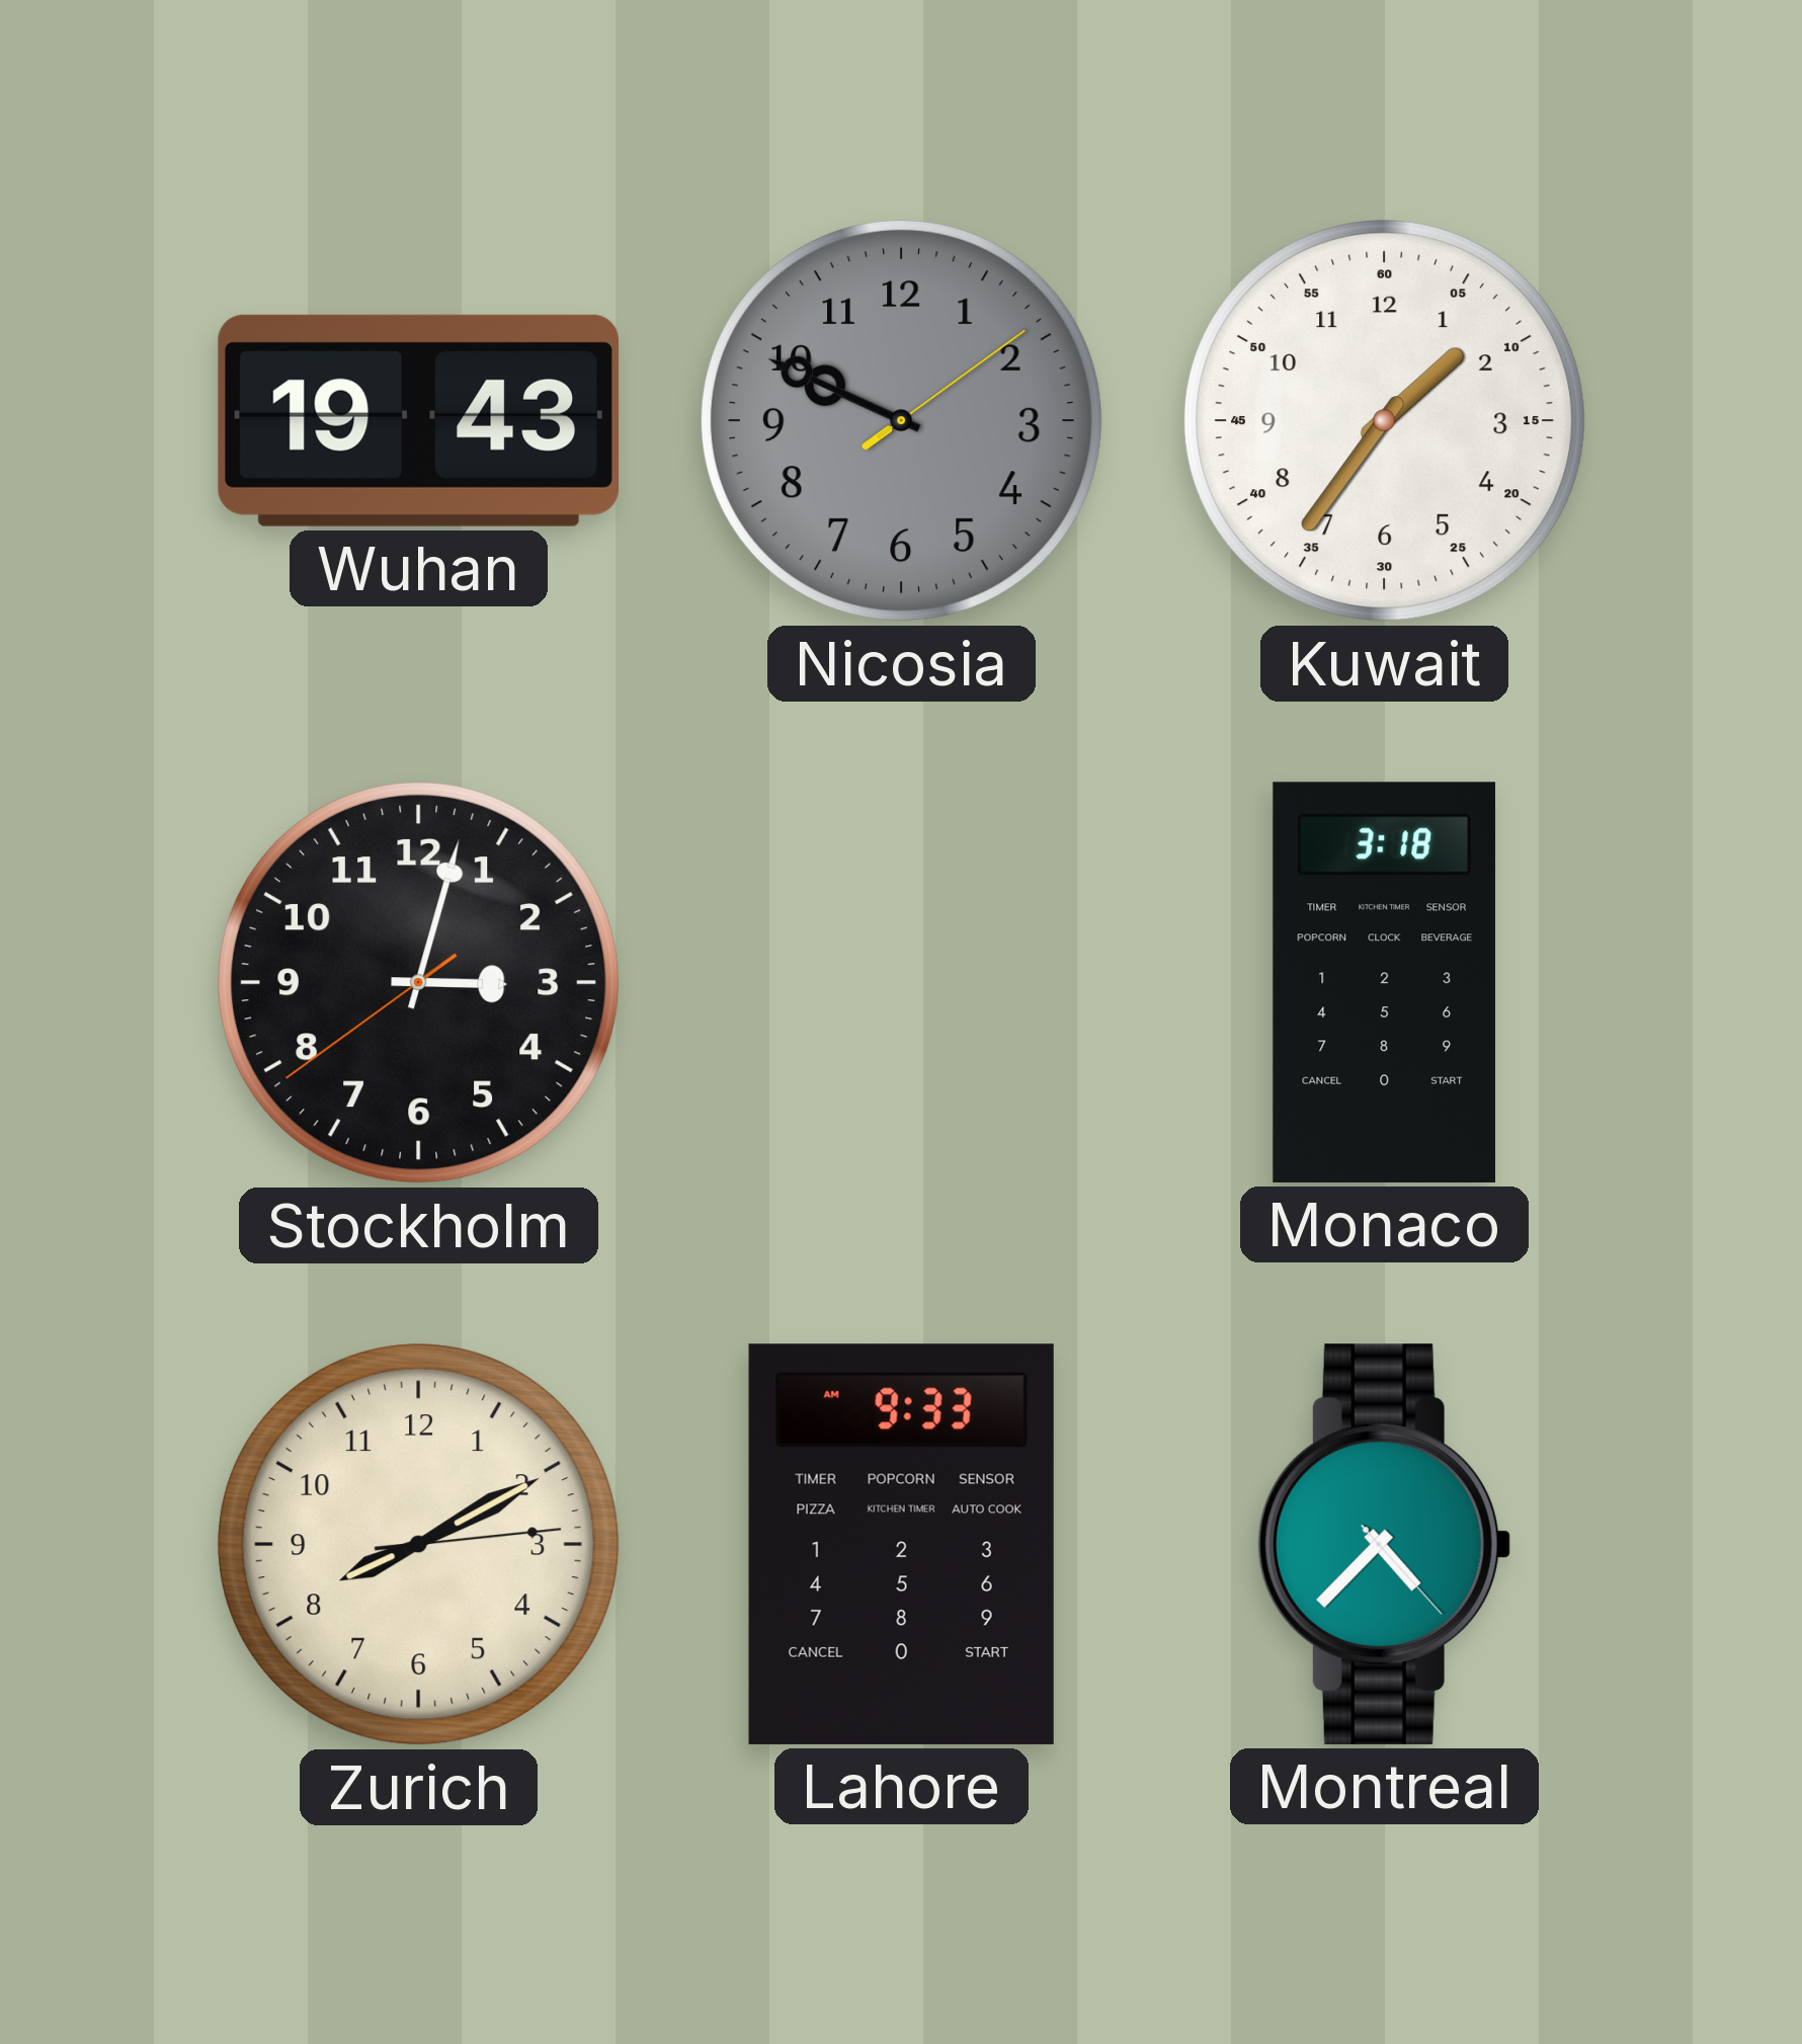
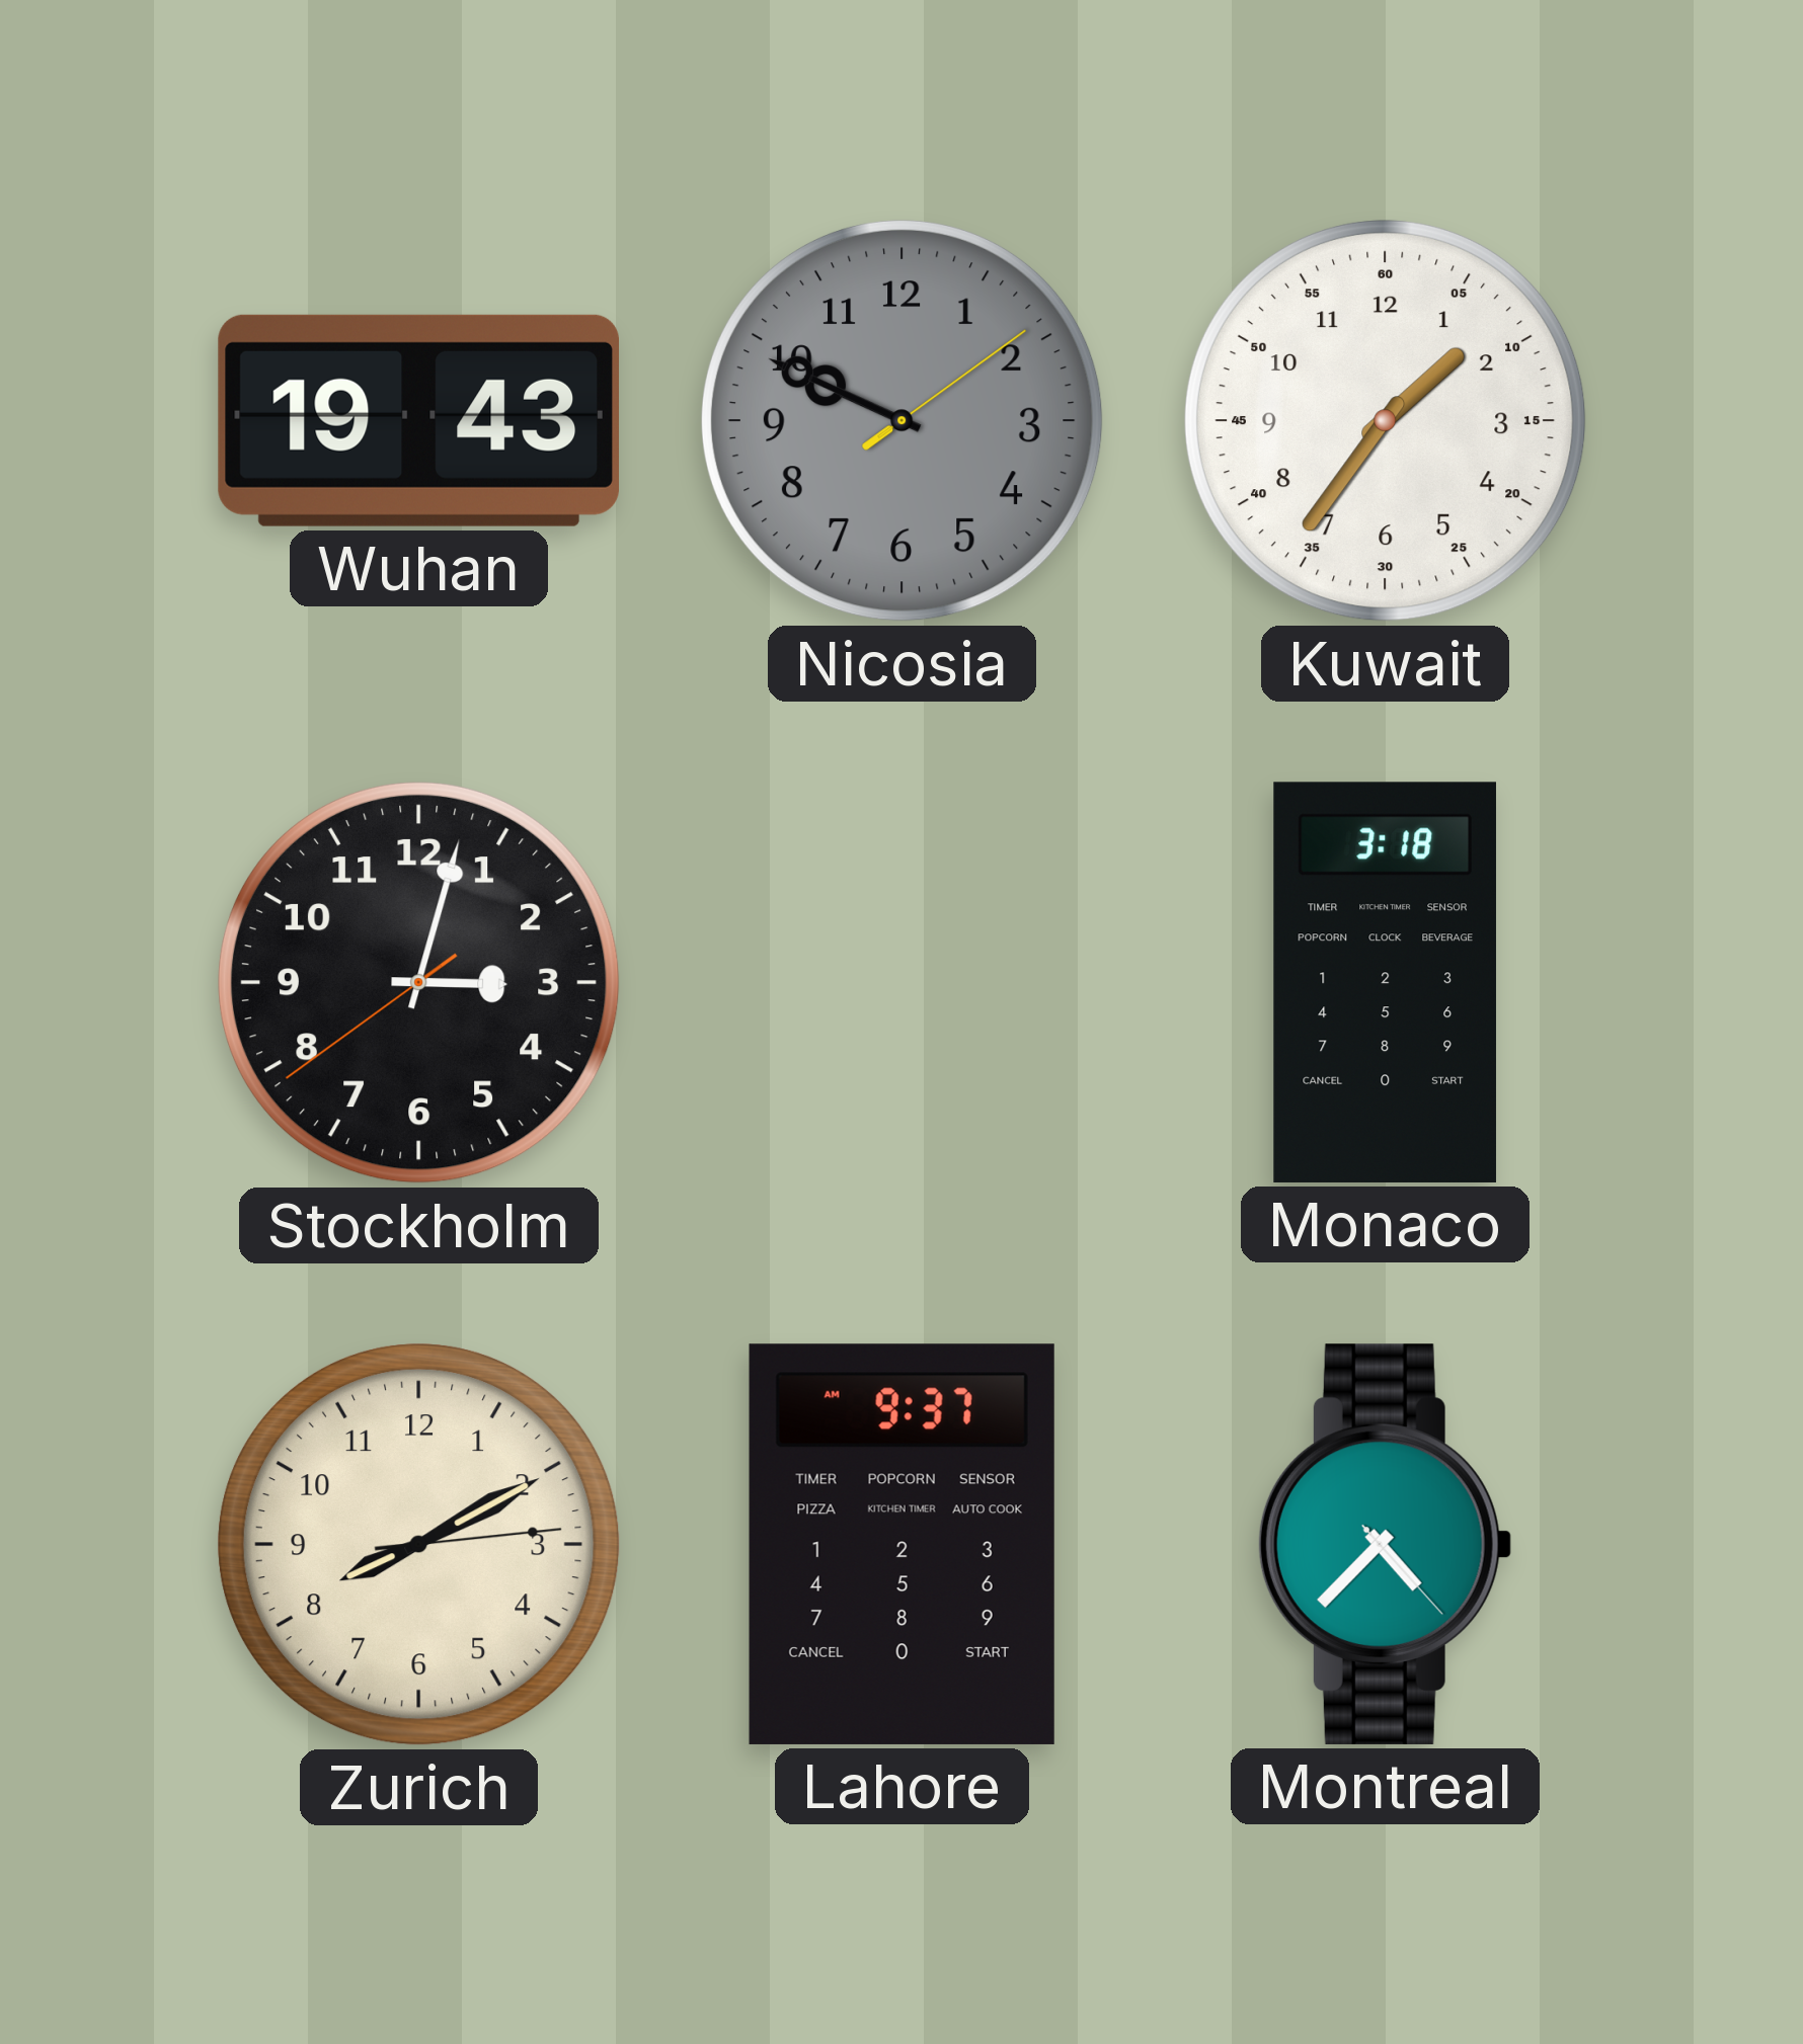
Lahore: 9:33 -> 9:37
